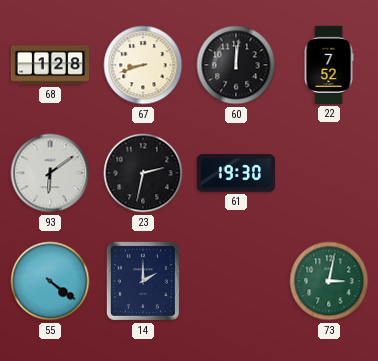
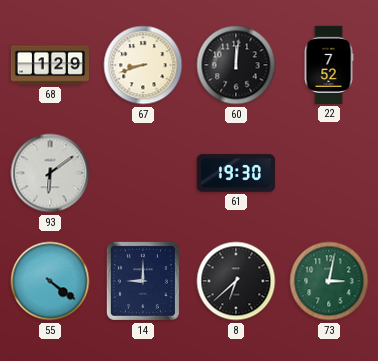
68: 1:28 -> 1:29
23: 2:32 -> none
14: 2:00 -> 9:00
8: none -> 6:38
